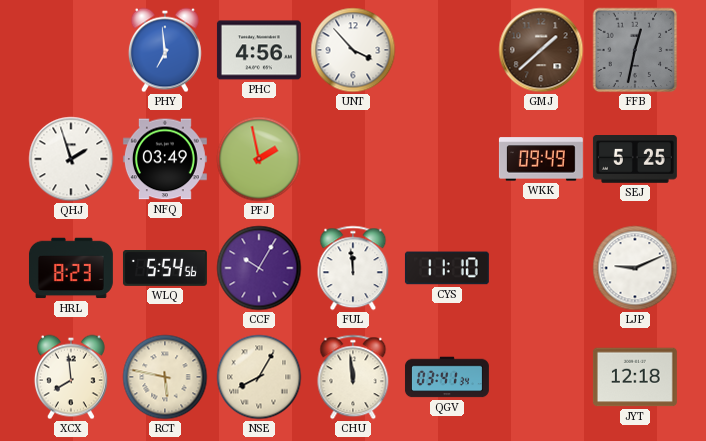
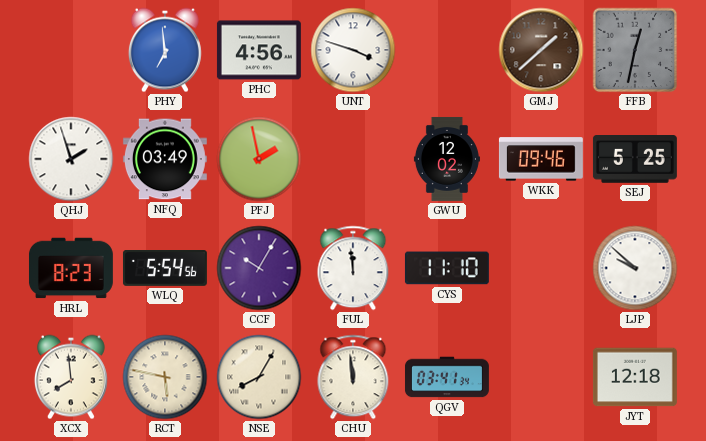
UNT: 3:53 -> 3:48
GWU: none -> 12:02
WKK: 09:49 -> 09:46
LJP: 9:11 -> 9:52
